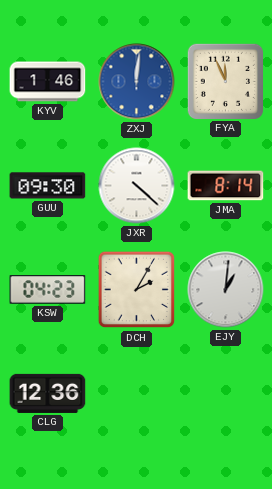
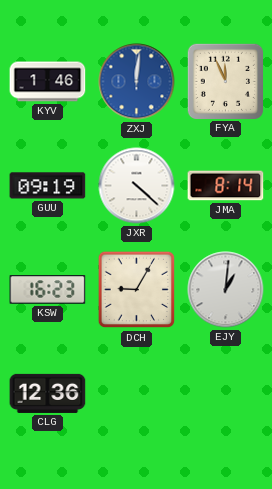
GUU: 09:30 -> 09:19
KSW: 04:23 -> 16:23
DCH: 2:05 -> 9:05
